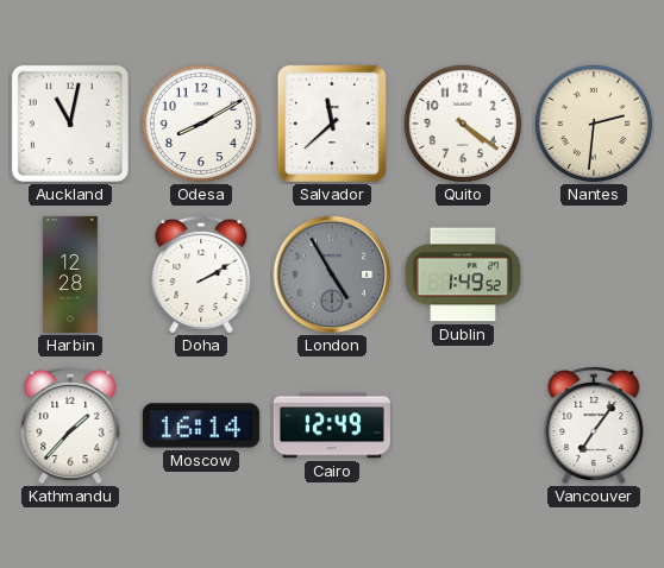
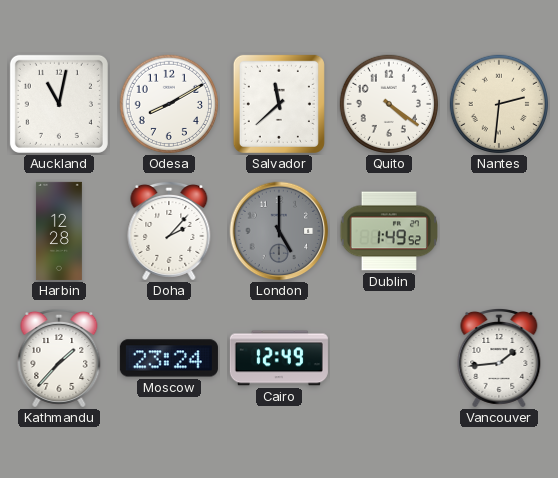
Doha: 2:10 -> 2:07
London: 4:55 -> 5:00
Moscow: 16:14 -> 23:24
Vancouver: 7:06 -> 1:44
